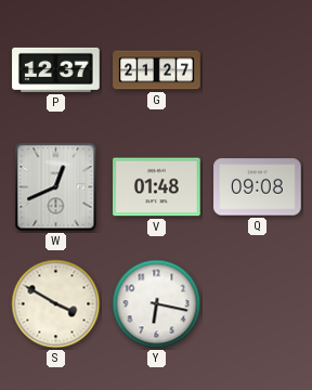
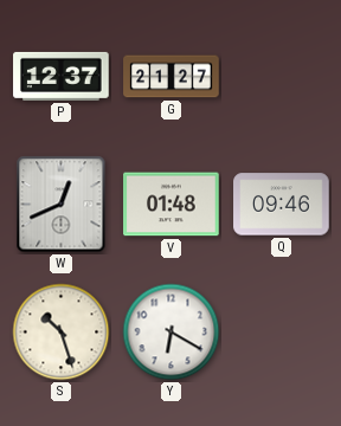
Q: 09:08 -> 09:46
S: 3:50 -> 10:27
Y: 6:17 -> 6:20
